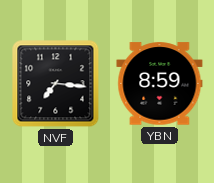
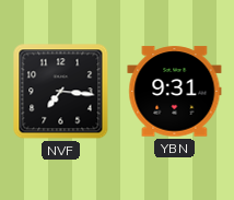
YBN: 8:59 -> 9:31
